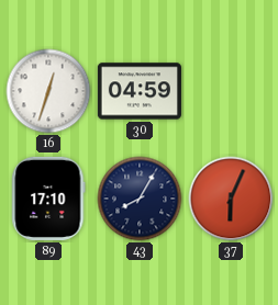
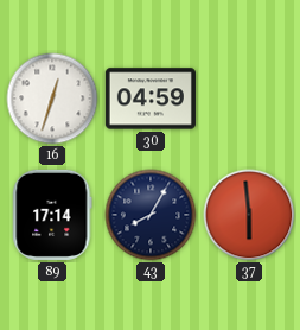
89: 17:10 -> 17:14
37: 6:04 -> 5:59
